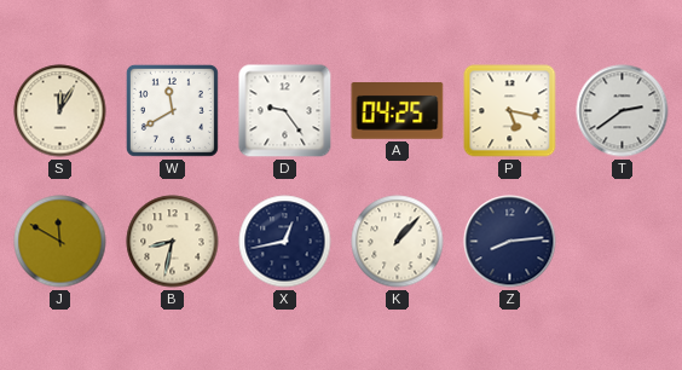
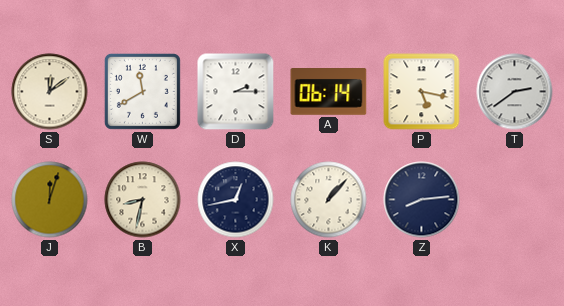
S: 12:05 -> 12:09
D: 9:24 -> 2:15
A: 04:25 -> 06:14
J: 11:50 -> 12:03
